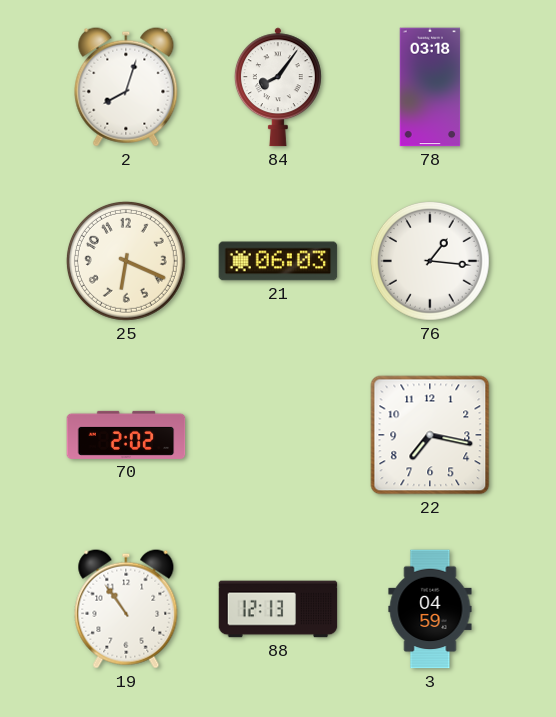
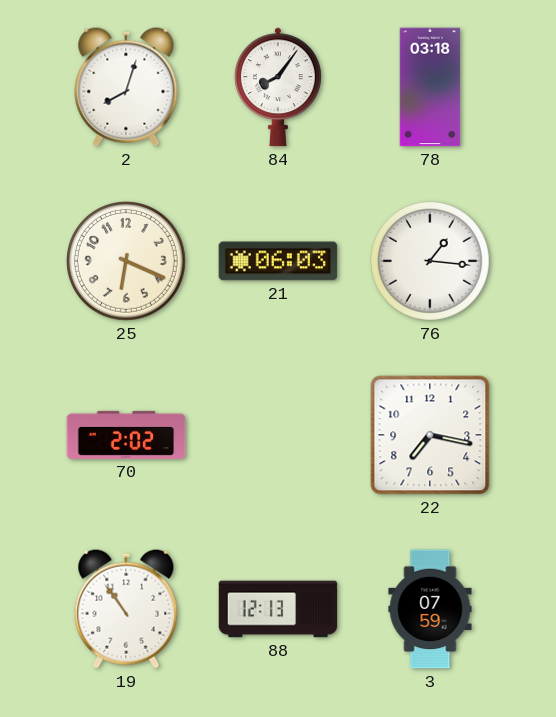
3: 04:59 -> 07:59
